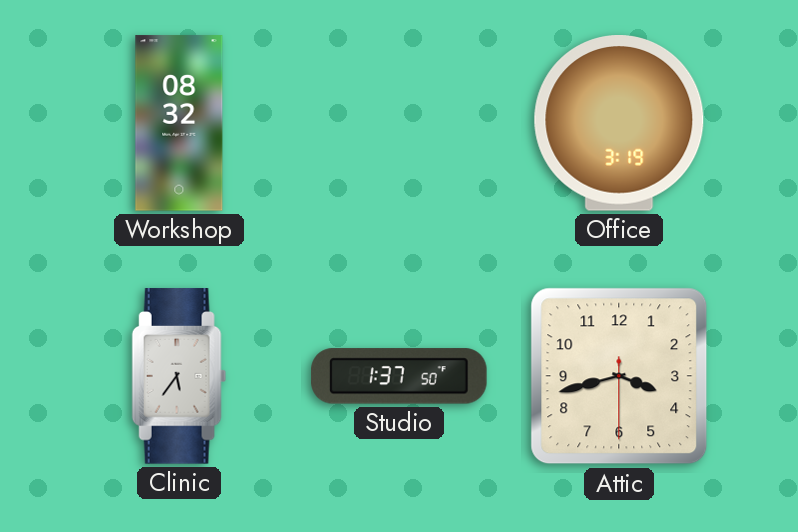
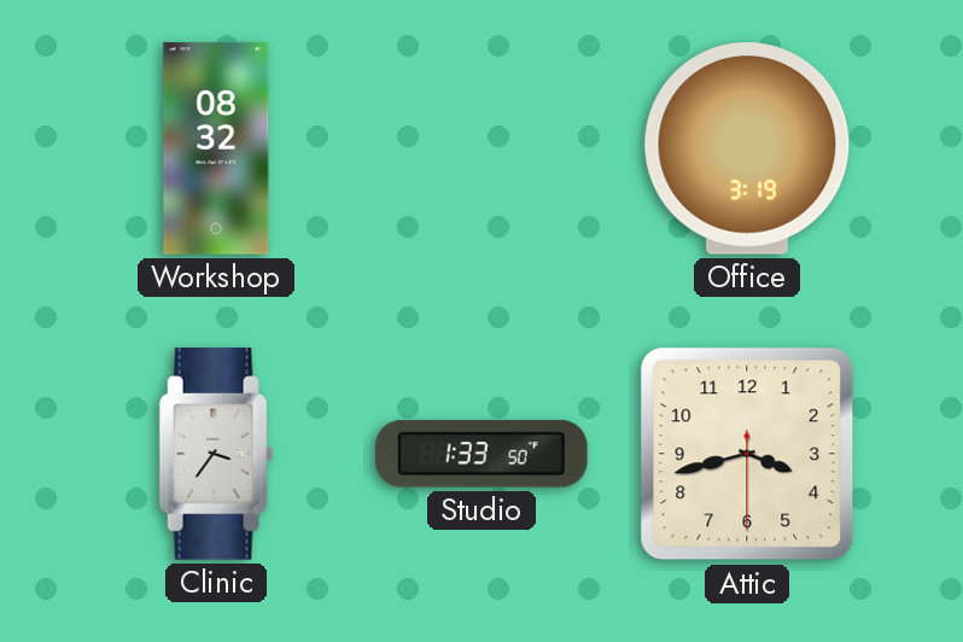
Clinic: 5:36 -> 3:36
Studio: 1:37 -> 1:33
